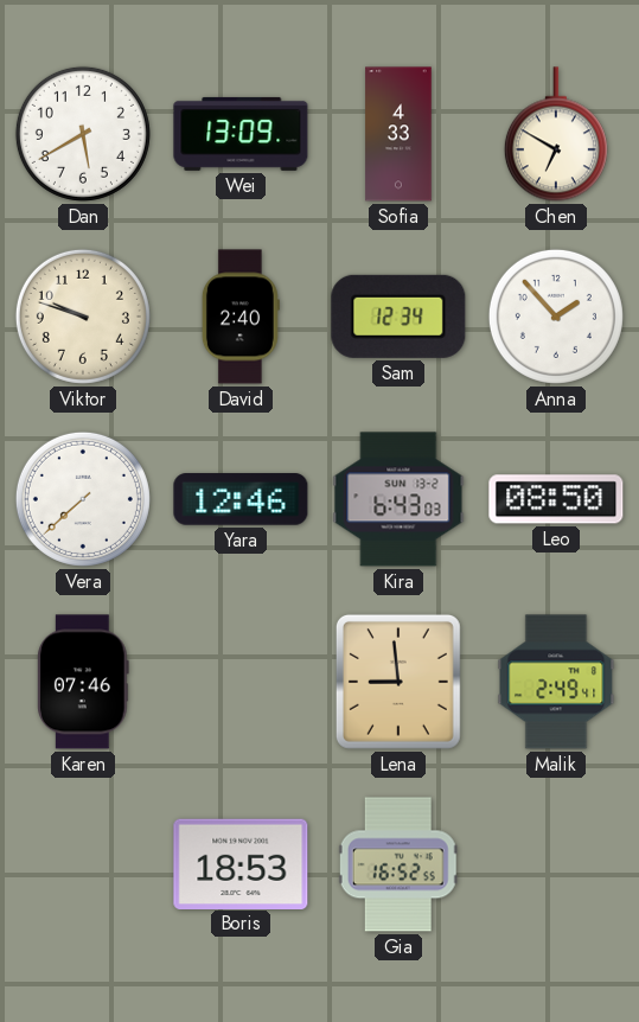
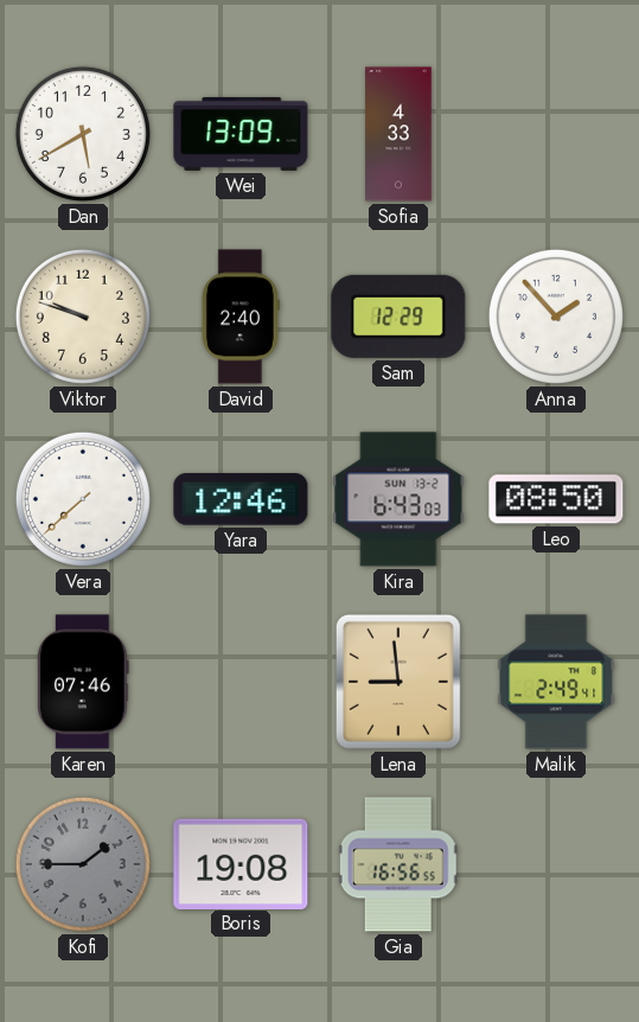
Chen: 6:50 -> none
Sam: 12:34 -> 12:29
Kofi: none -> 1:45
Boris: 18:53 -> 19:08
Gia: 16:52 -> 16:56
